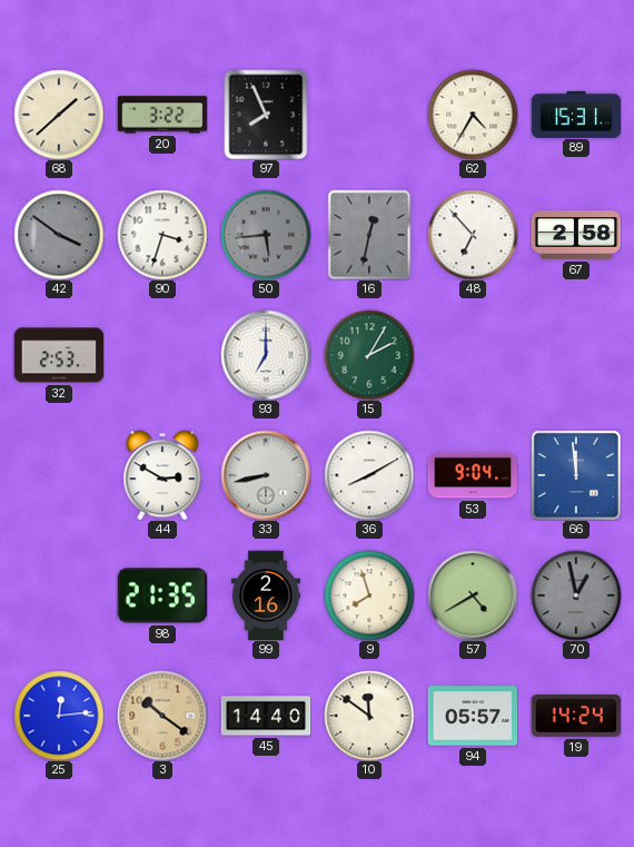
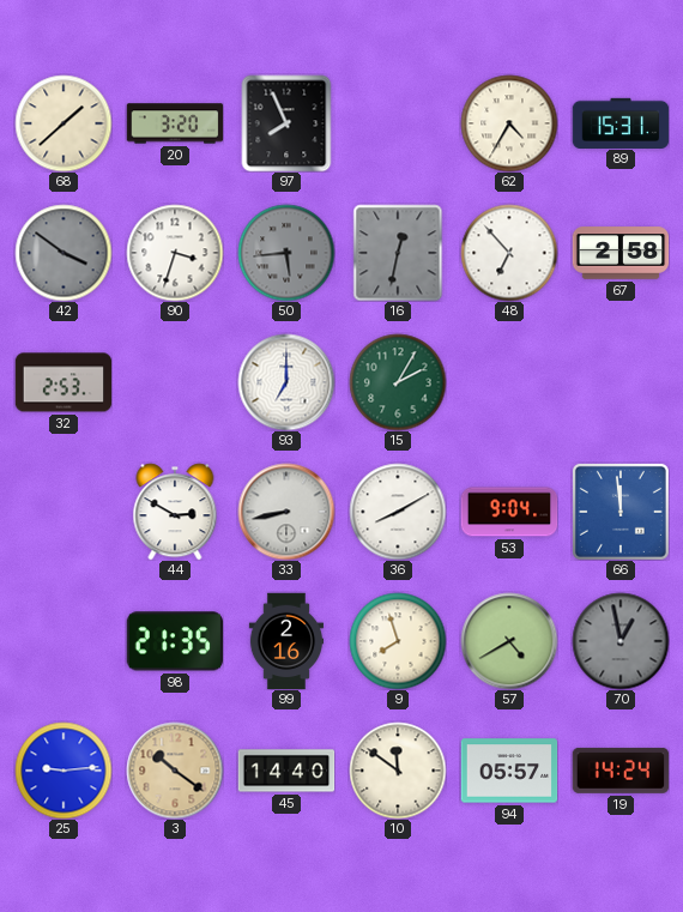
20: 3:22 -> 3:20
25: 12:14 -> 9:14
